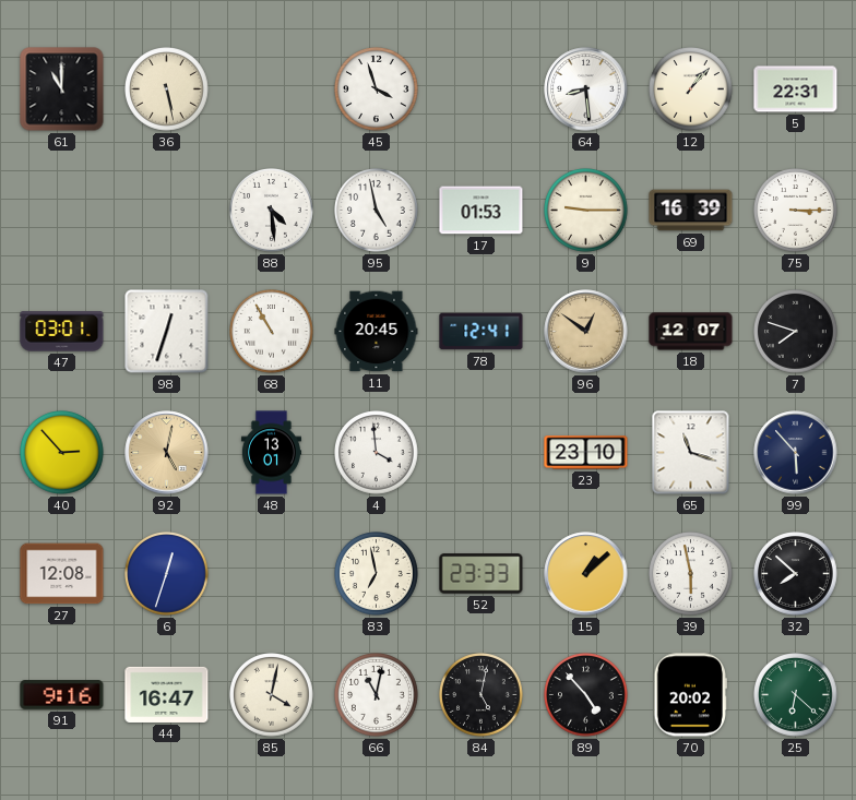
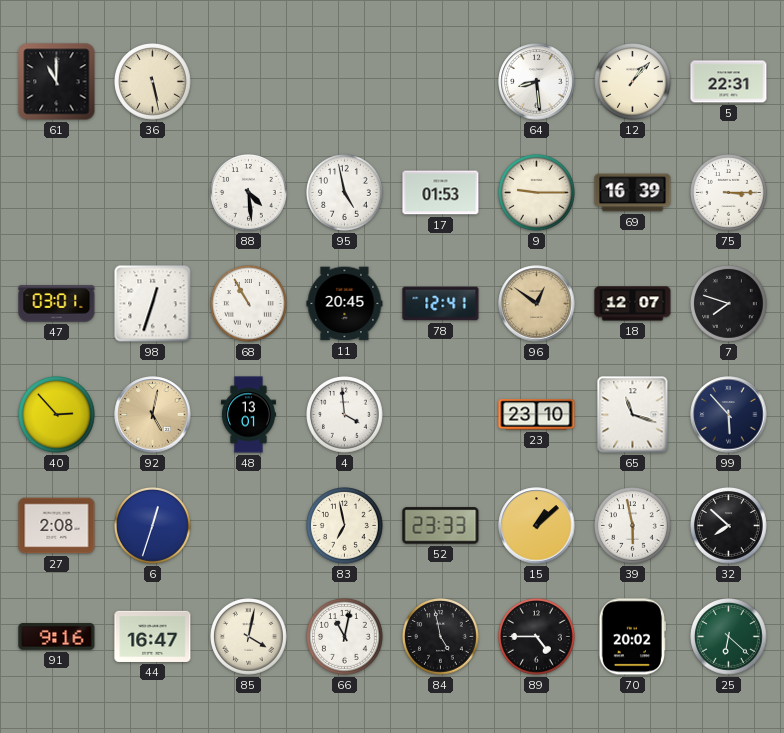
45: 3:57 -> none
27: 12:08 -> 2:08
84: 5:02 -> 4:58
89: 4:53 -> 4:45
